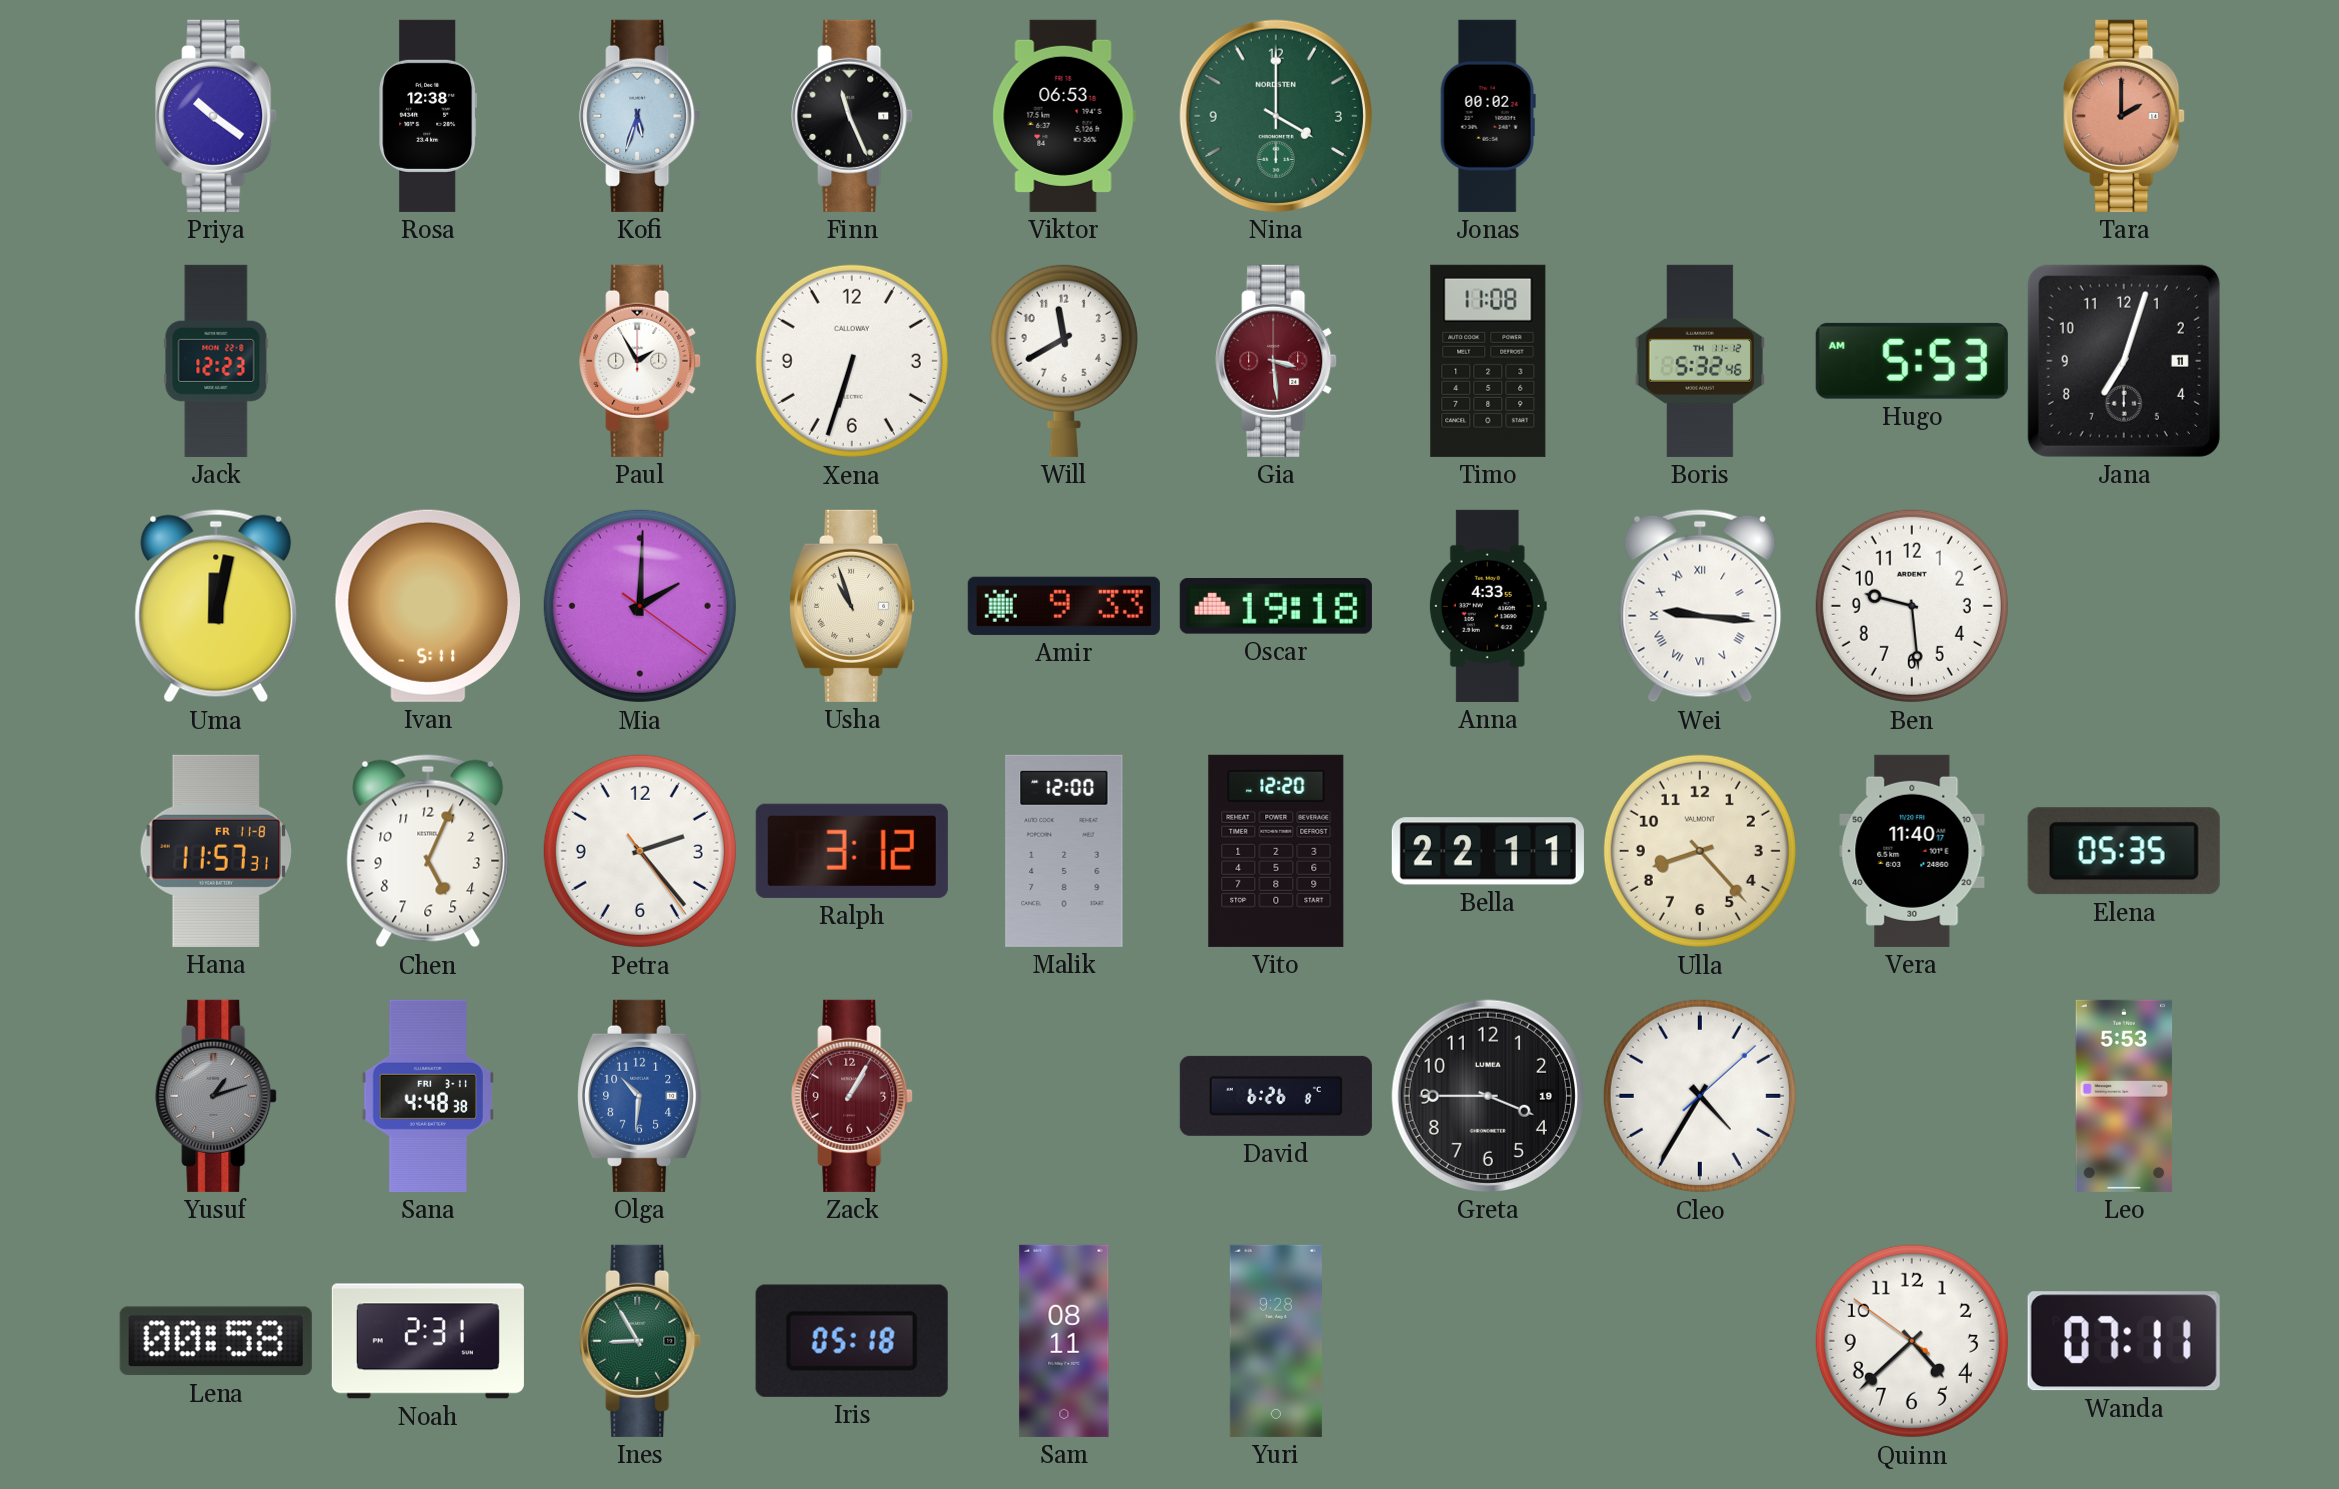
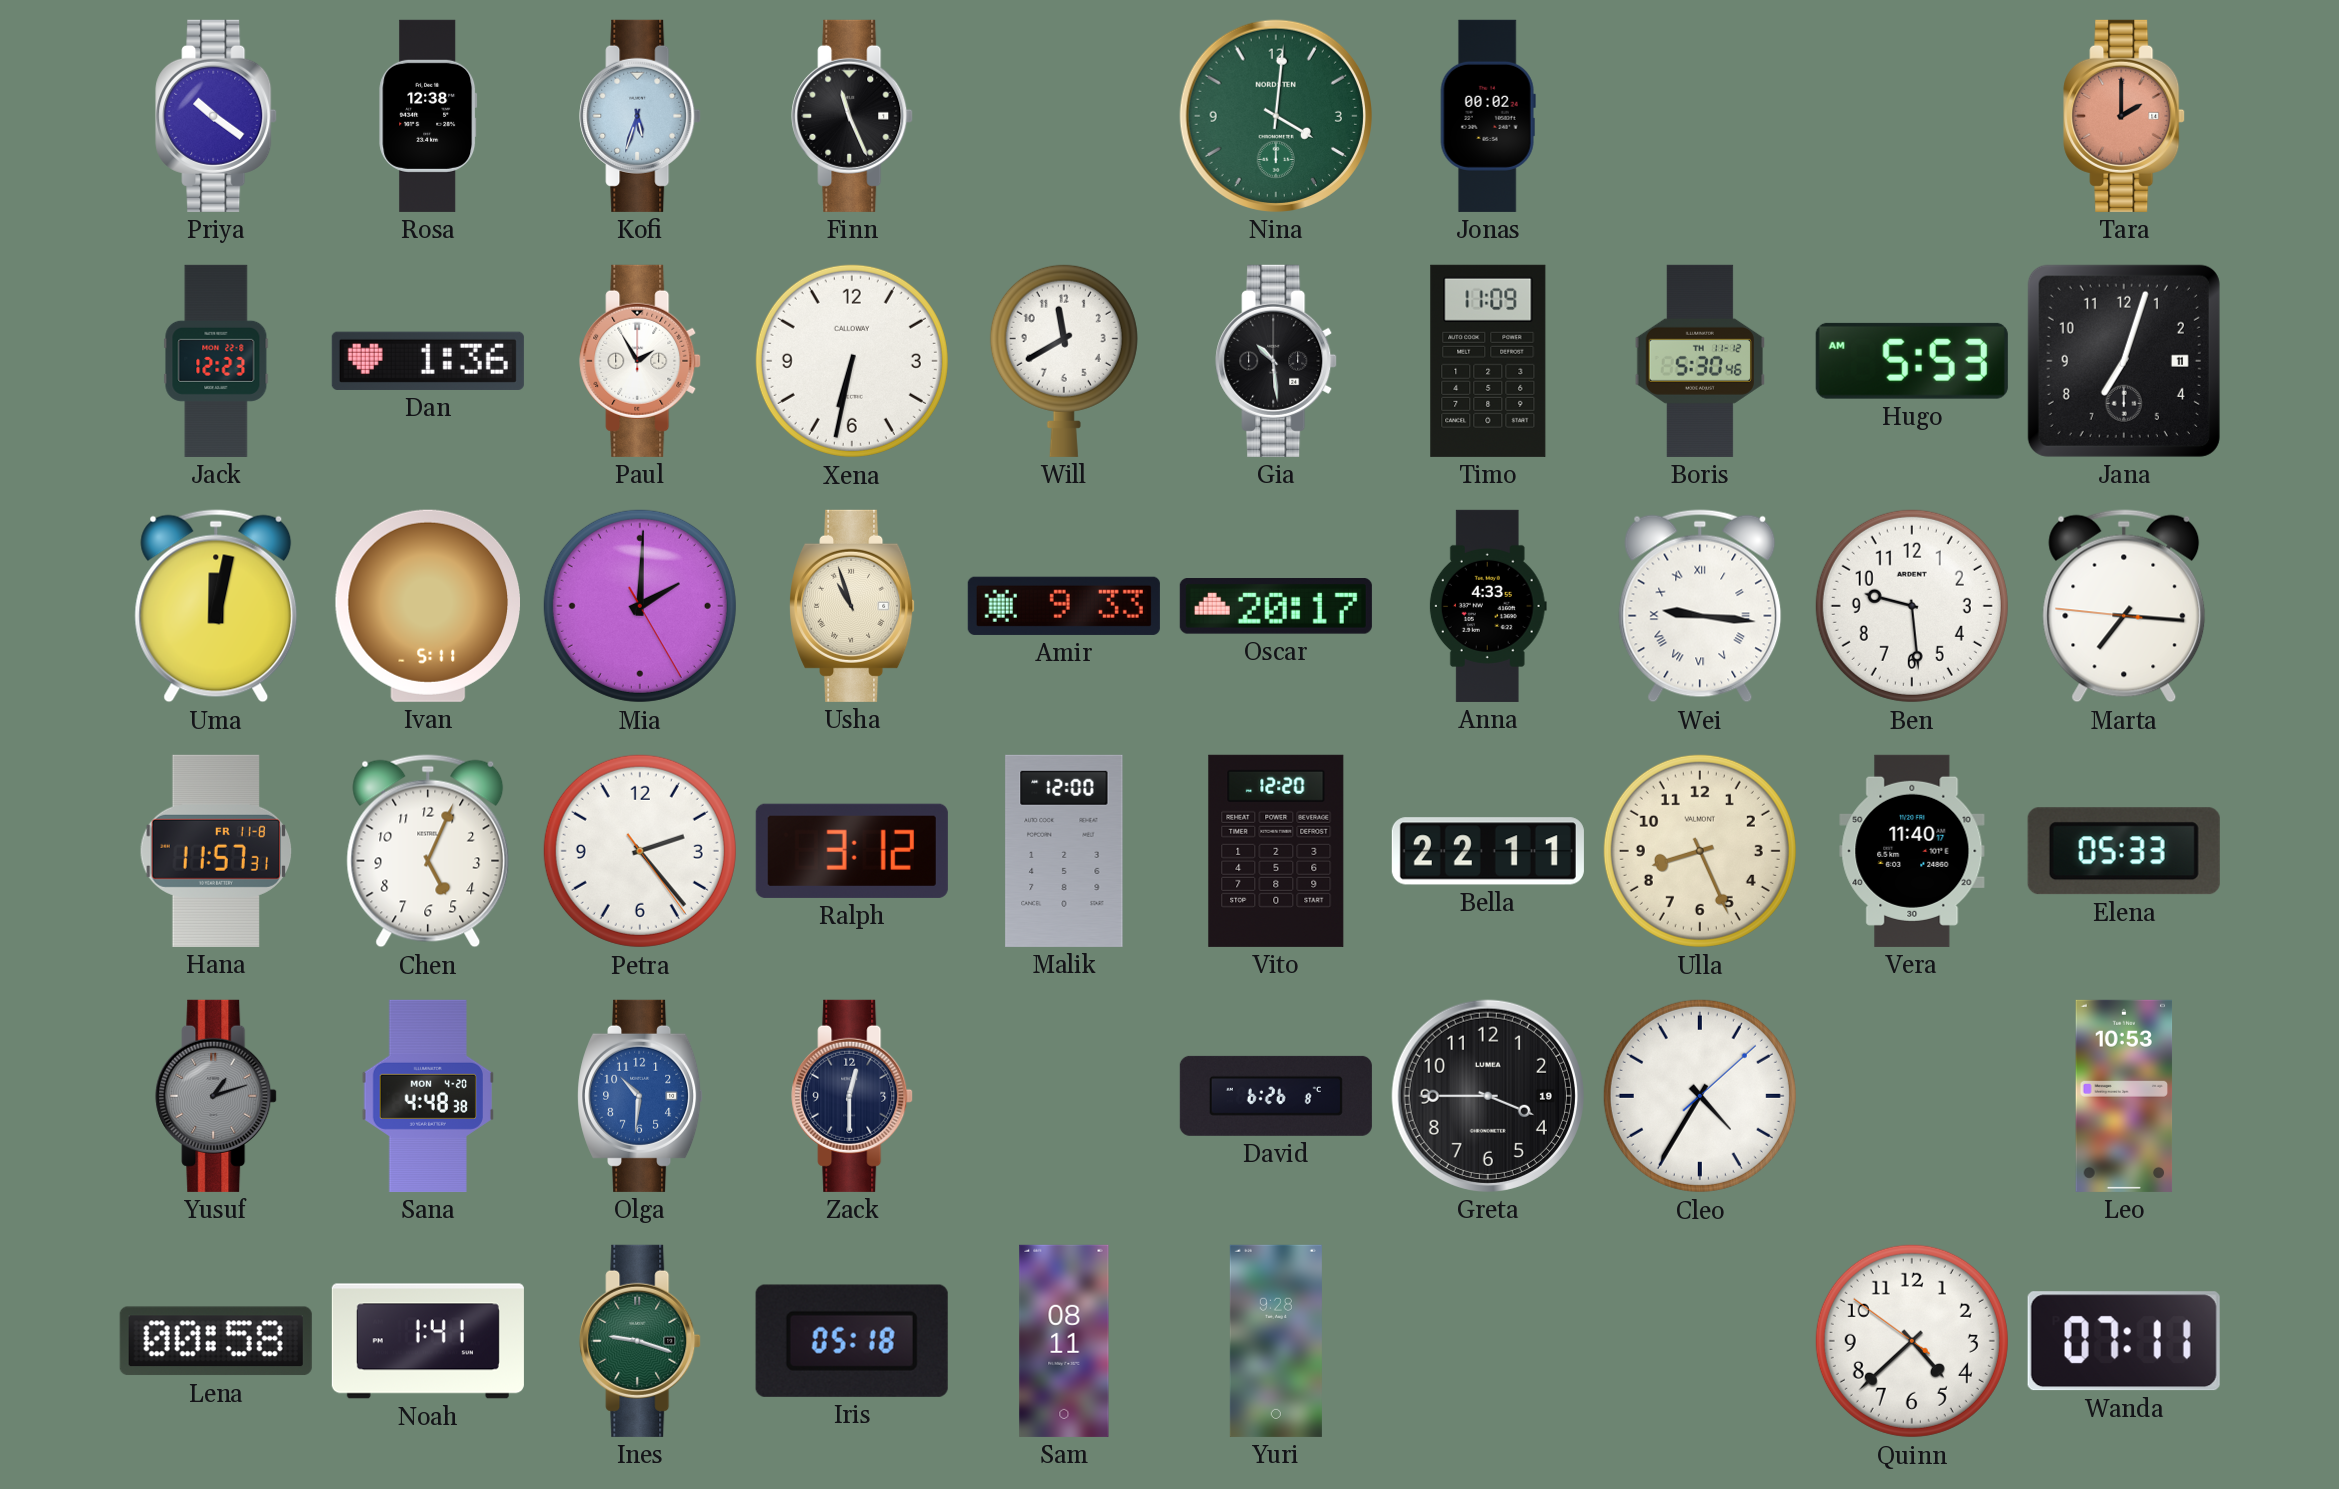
Viktor: 06:53 -> none
Nina: 4:00 -> 4:01
Dan: none -> 1:36
Xena: 6:33 -> 6:32
Gia: 3:29 -> 10:29
Gia dial: burgundy -> black
Timo: 11:08 -> 11:09
Boris: 5:32 -> 5:30
Mia: 2:00:21 -> 2:00:25
Oscar: 19:18 -> 20:17
Marta: none -> 7:15
Ulla: 8:23 -> 8:26
Elena: 05:35 -> 05:33
Sana date: FRI 3-11 -> MON 4-20
Zack: 1:05 -> 12:30
Zack dial: burgundy -> navy
Leo: 5:53 -> 10:53
Noah: 2:31 -> 1:41
Ines: 8:55 -> 9:18
